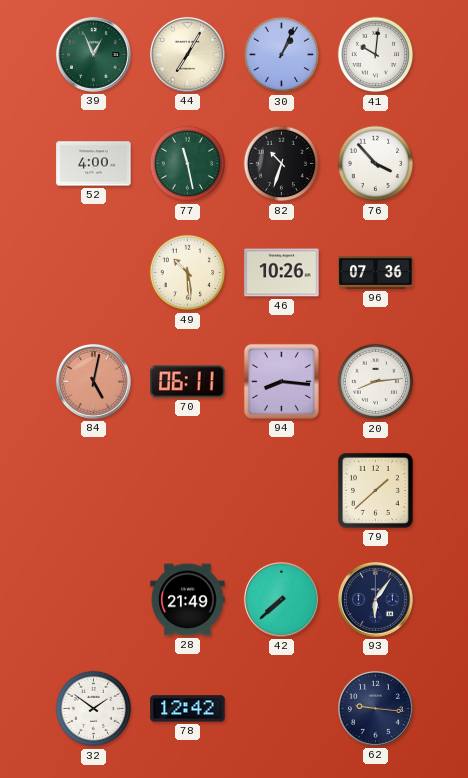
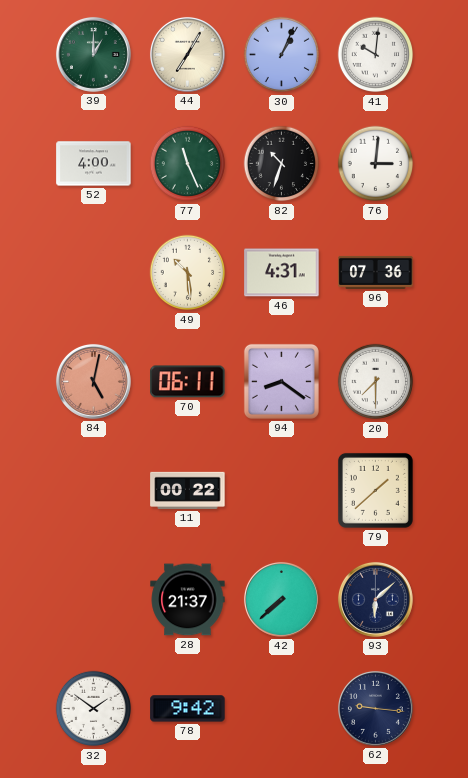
39: 12:56 -> 1:00
77: 11:28 -> 11:26
76: 3:53 -> 3:01
46: 10:26 -> 4:31
94: 8:16 -> 8:21
20: 8:14 -> 7:30
11: none -> 00:22
28: 21:49 -> 21:37
93: 6:06 -> 6:08
78: 12:42 -> 9:42
